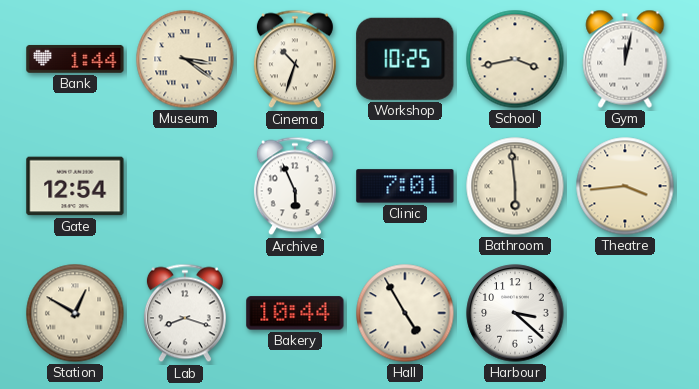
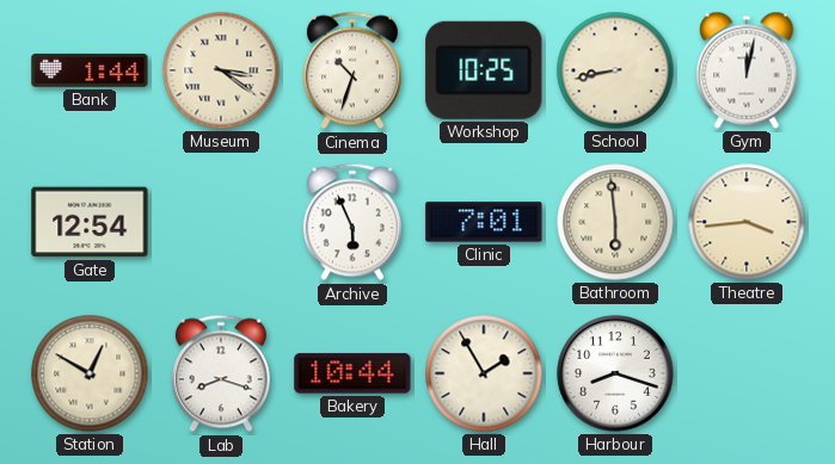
School: 3:43 -> 8:43
Hall: 4:55 -> 1:55
Harbour: 3:22 -> 8:18
